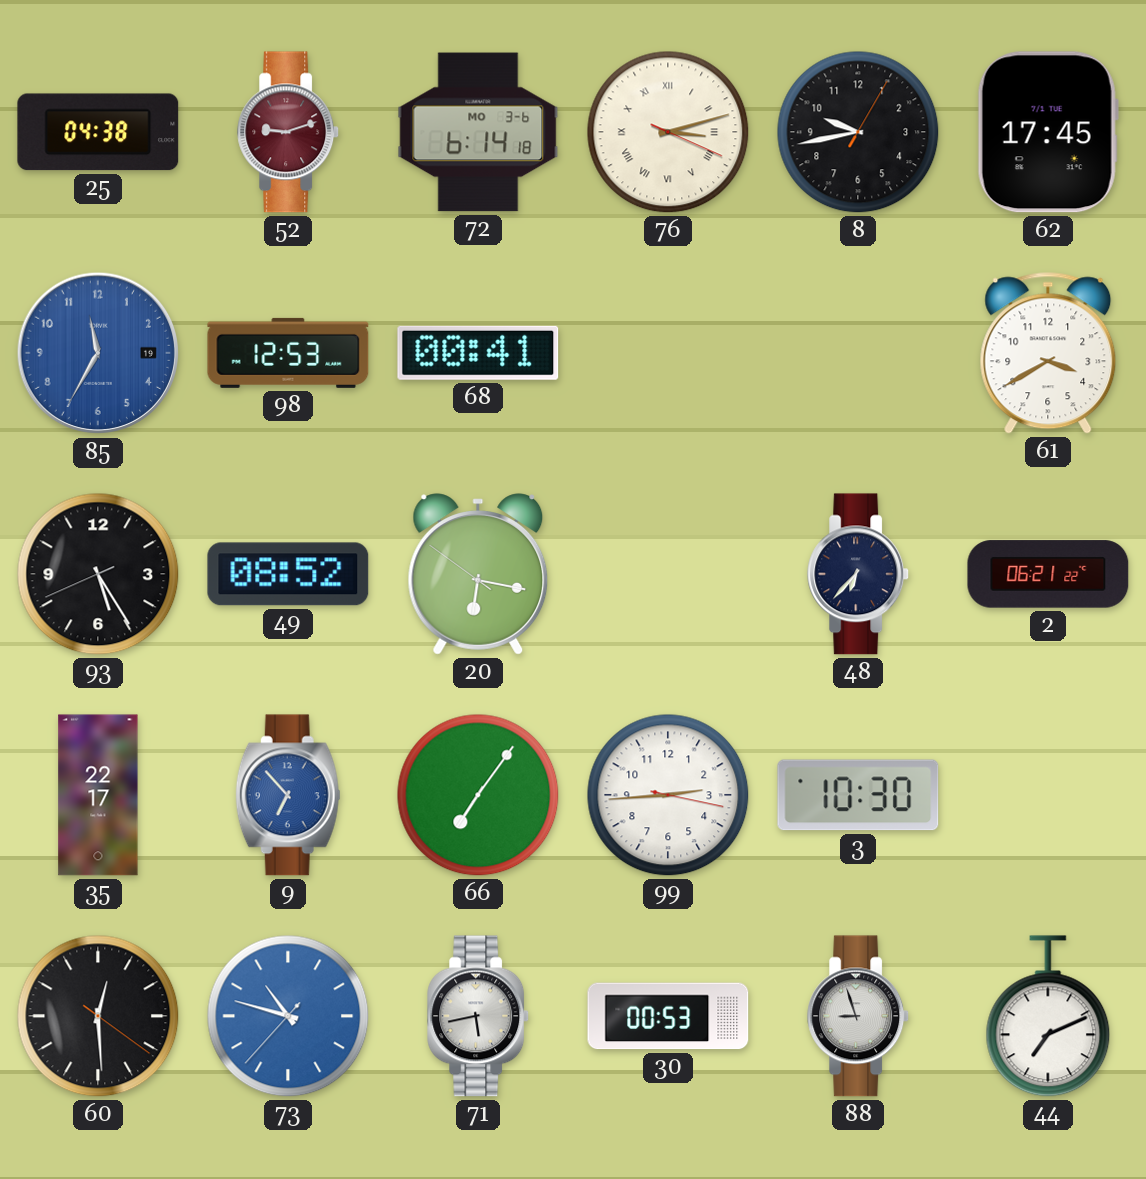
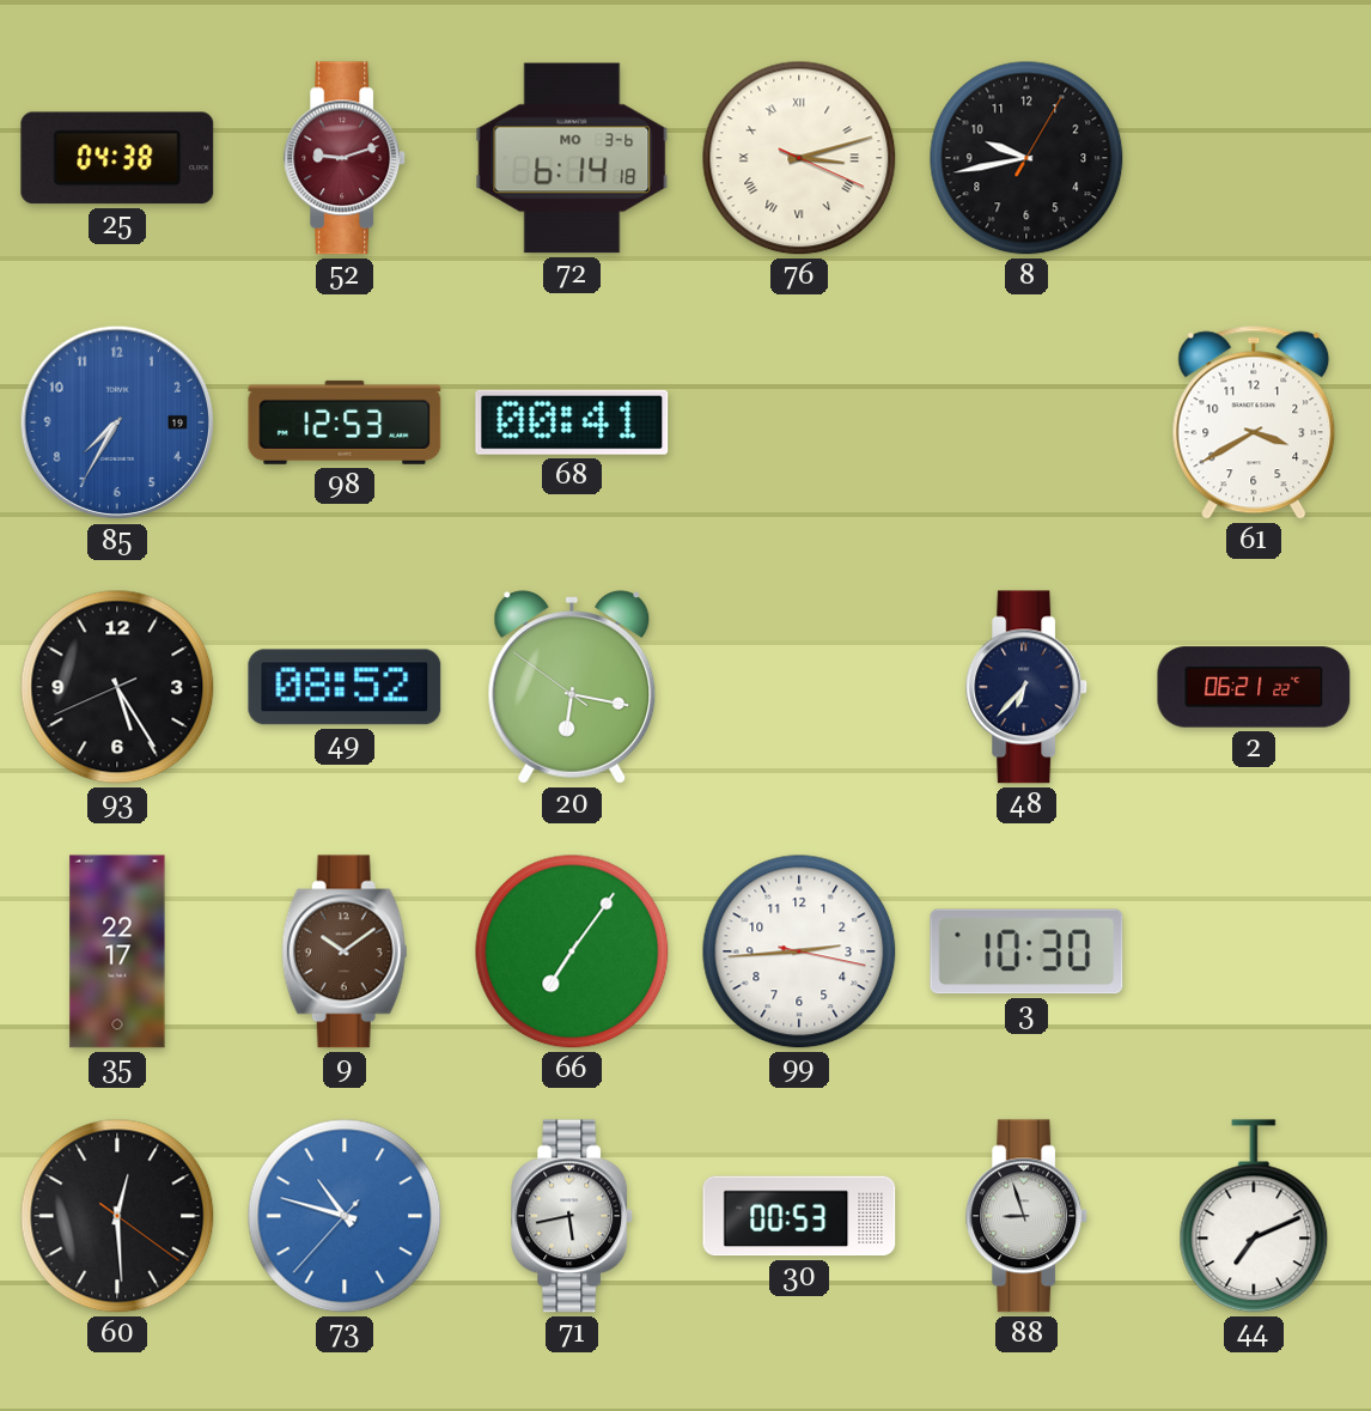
62: 17:45 -> none
85: 11:35 -> 7:35
9: 6:53 -> 10:09
9 dial: blue -> brown
